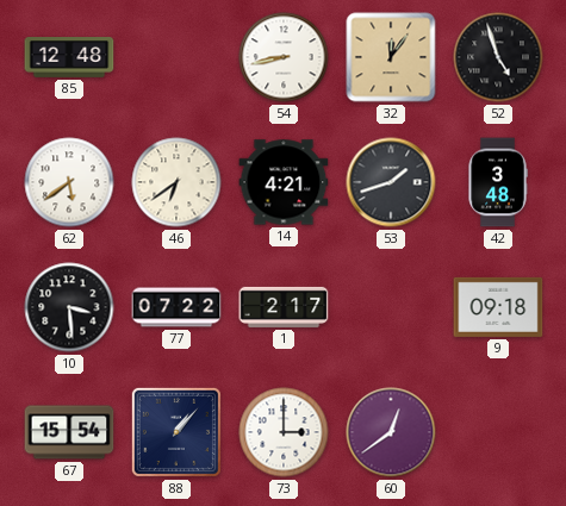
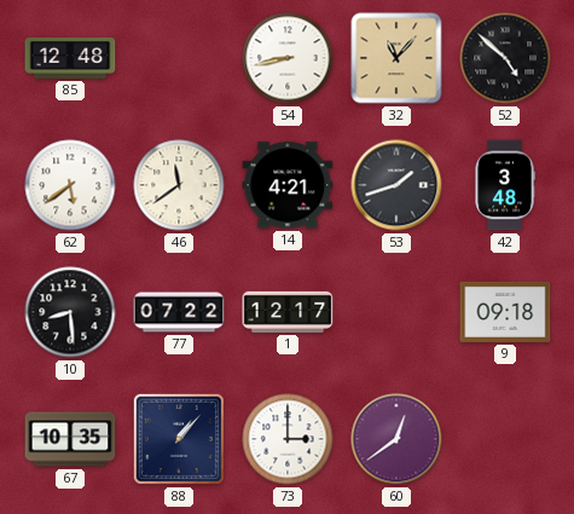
32: 12:06 -> 11:07
52: 4:57 -> 4:52
46: 6:39 -> 11:39
10: 3:29 -> 8:29
1: 2:17 -> 12:17
67: 15:54 -> 10:35
